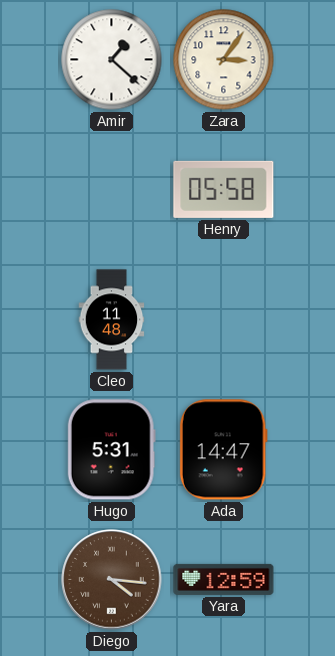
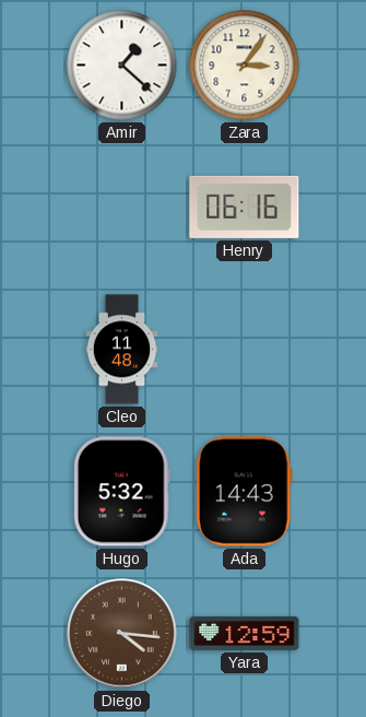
Henry: 05:58 -> 06:16
Hugo: 5:31 -> 5:32
Ada: 14:47 -> 14:43
